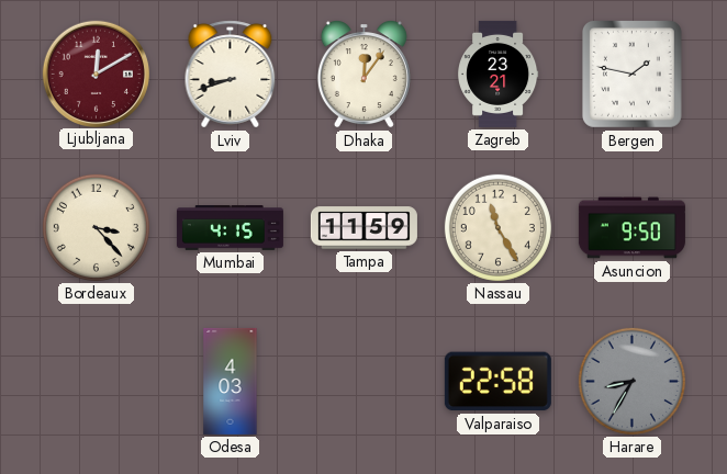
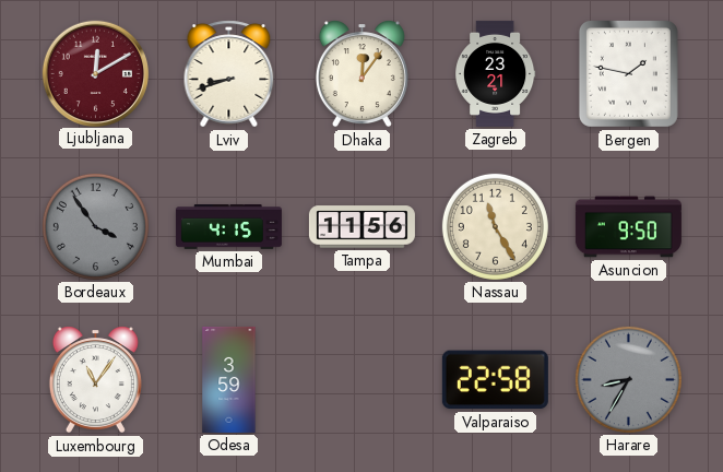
Bordeaux: 3:23 -> 3:54
Bordeaux dial: cream -> grey
Tampa: 11:59 -> 11:56
Luxembourg: none -> 11:06
Odesa: 4:03 -> 3:59
